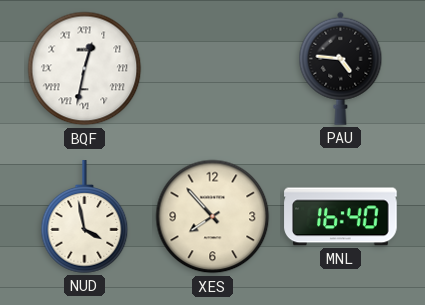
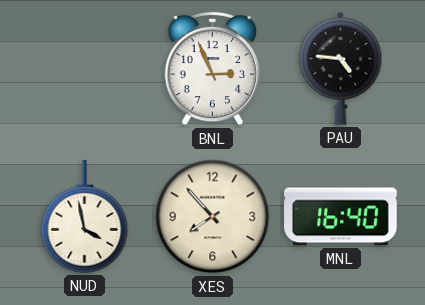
BQF: 12:32 -> none
BNL: none -> 2:56
